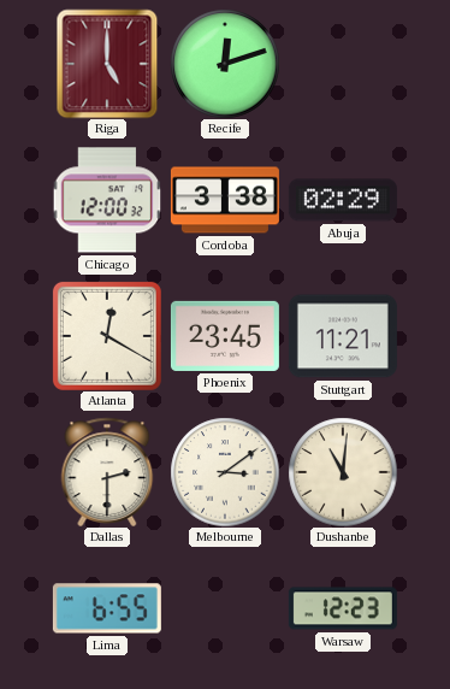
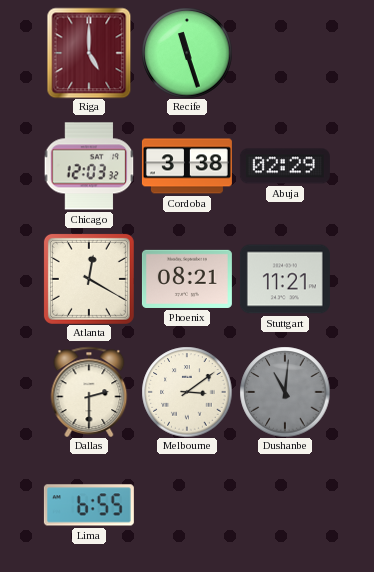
Recife: 12:12 -> 11:27
Chicago: 12:00 -> 12:03
Phoenix: 23:45 -> 08:21
Dushanbe dial: cream -> grey
Warsaw: 12:23 -> none
